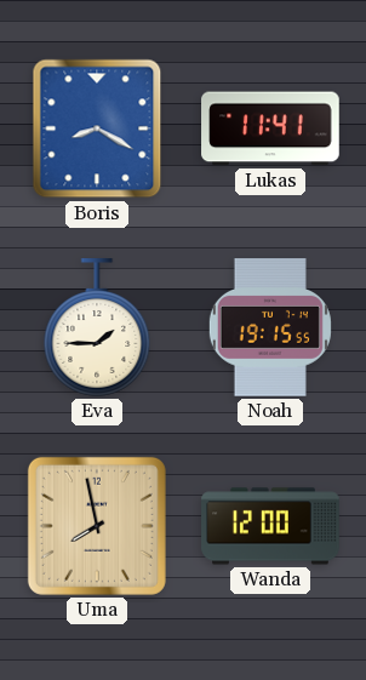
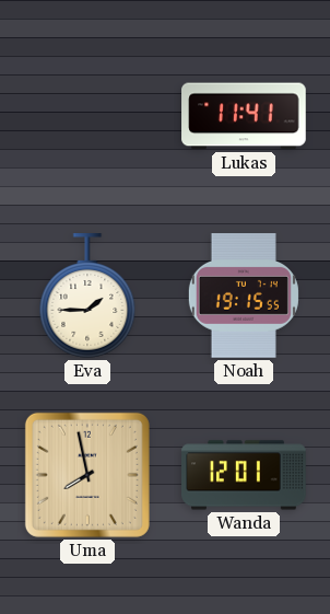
Boris: 8:20 -> none
Wanda: 12:00 -> 12:01
